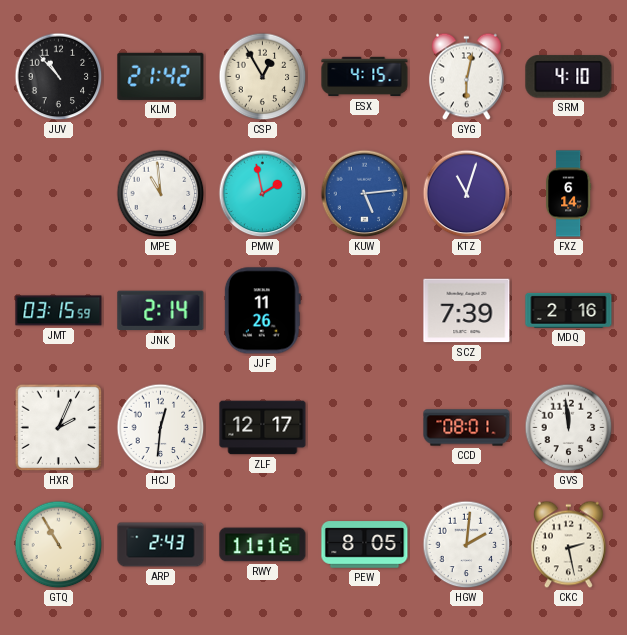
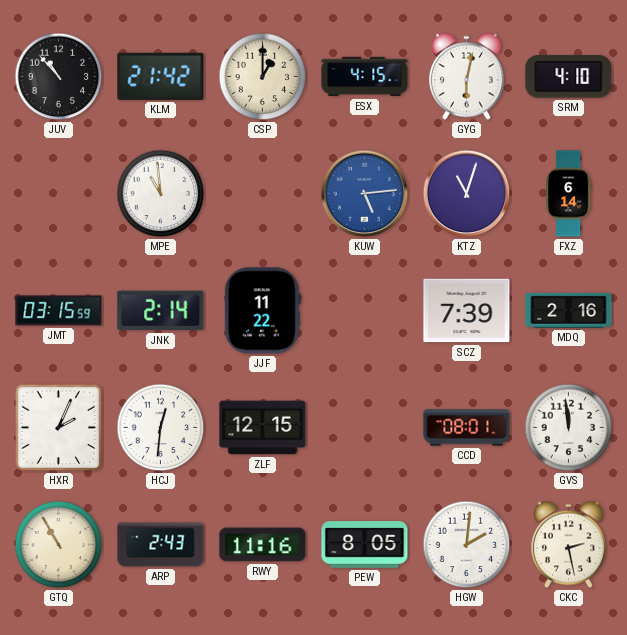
CSP: 12:55 -> 1:00
PMW: 1:58 -> none
JJF: 11:26 -> 11:22
ZLF: 12:17 -> 12:15
